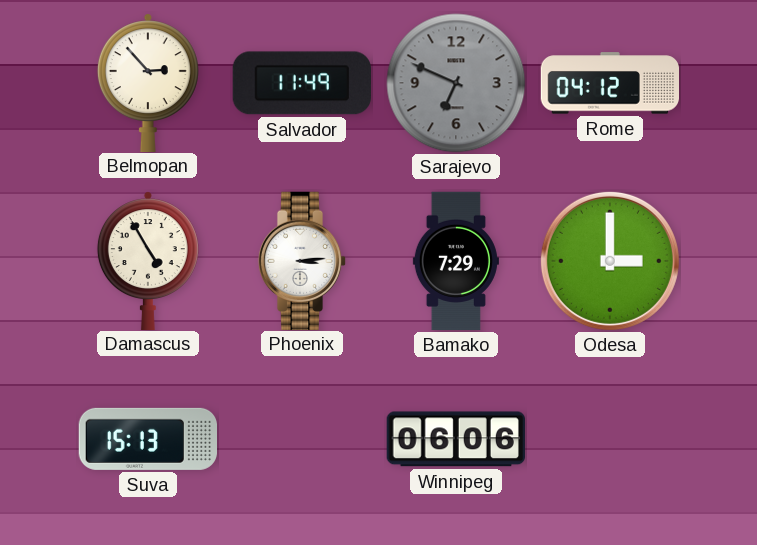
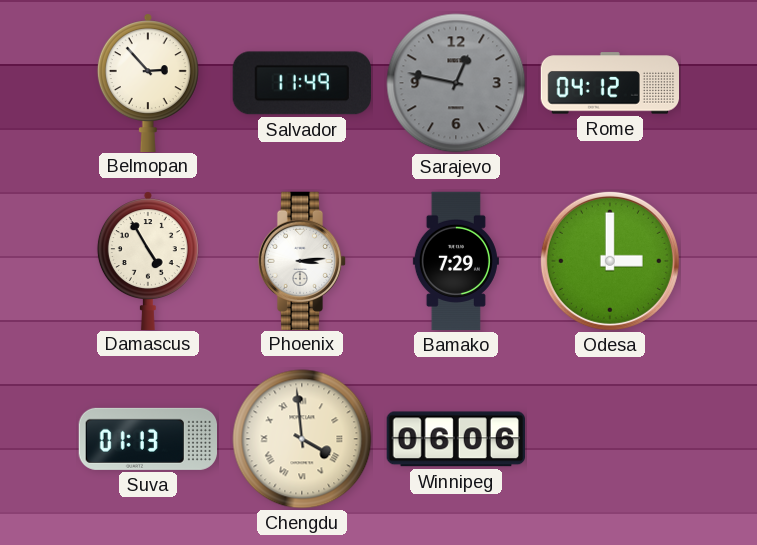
Sarajevo: 6:49 -> 12:47
Suva: 15:13 -> 01:13
Chengdu: none -> 3:59
